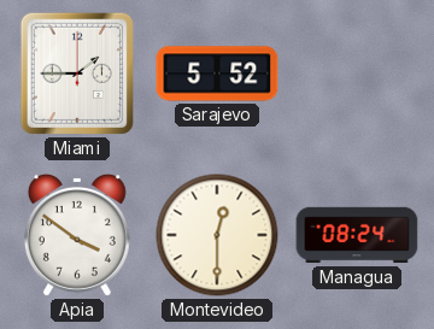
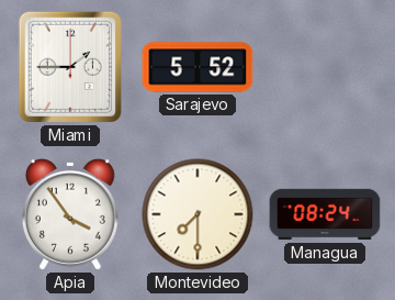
Apia: 3:51 -> 3:54
Montevideo: 12:30 -> 7:30
